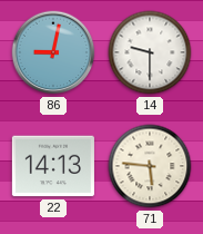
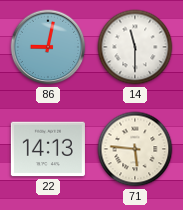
14: 9:30 -> 11:30
